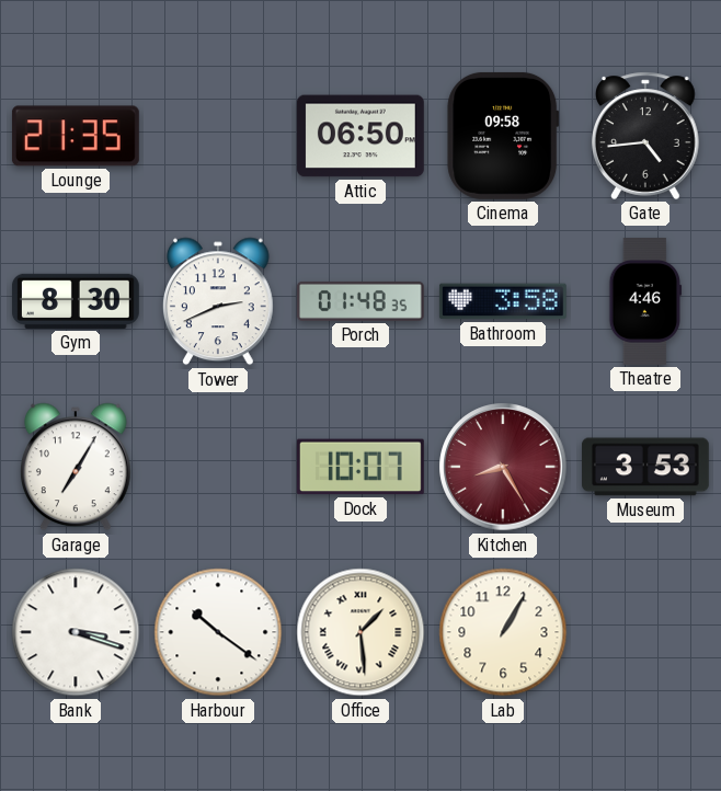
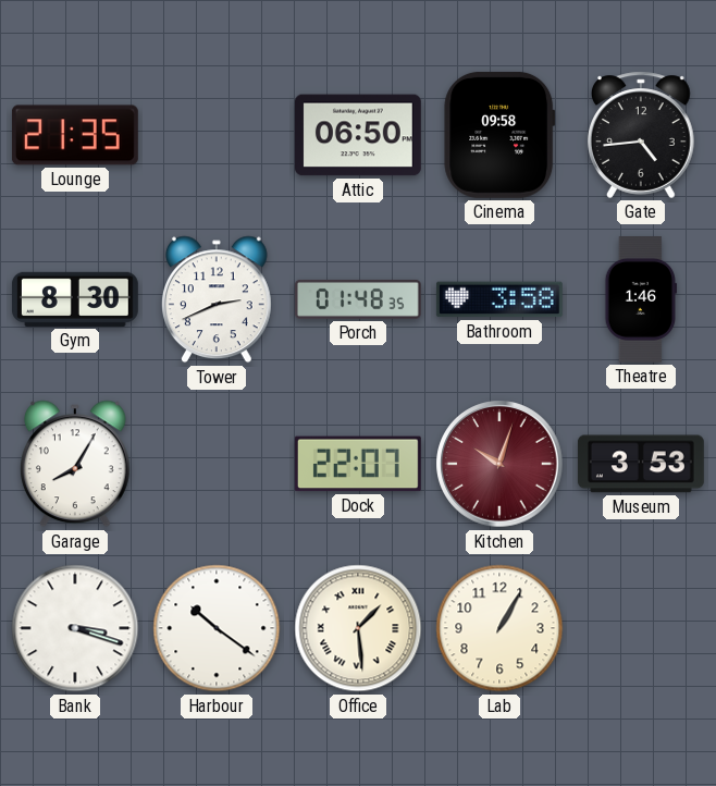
Theatre: 4:46 -> 1:46
Garage: 7:05 -> 8:05
Dock: 10:07 -> 22:07
Kitchen: 8:25 -> 10:03
